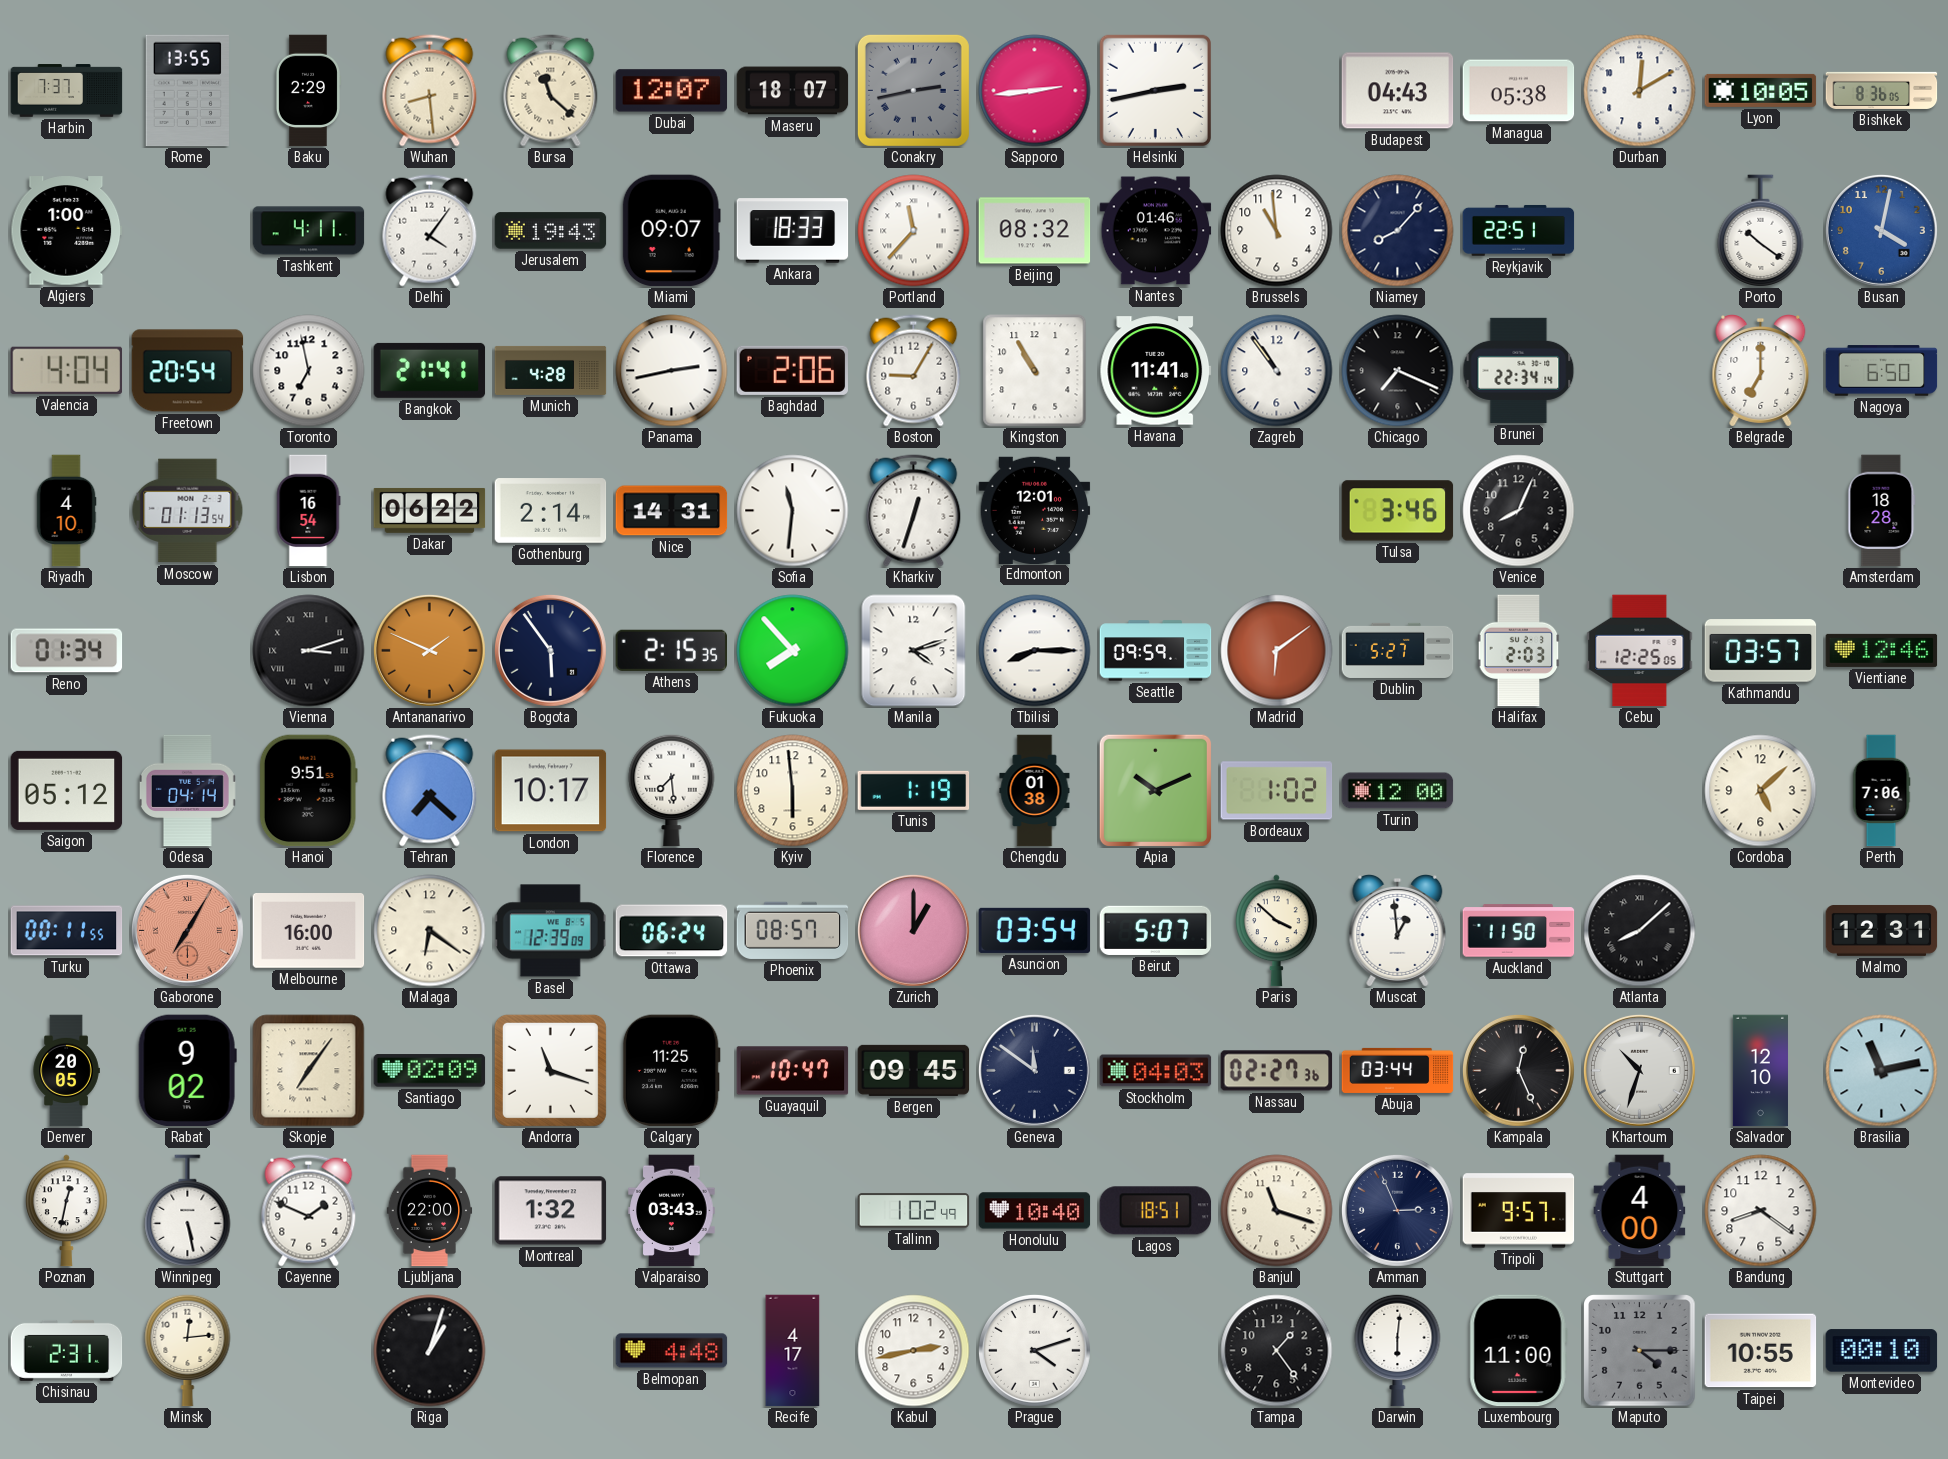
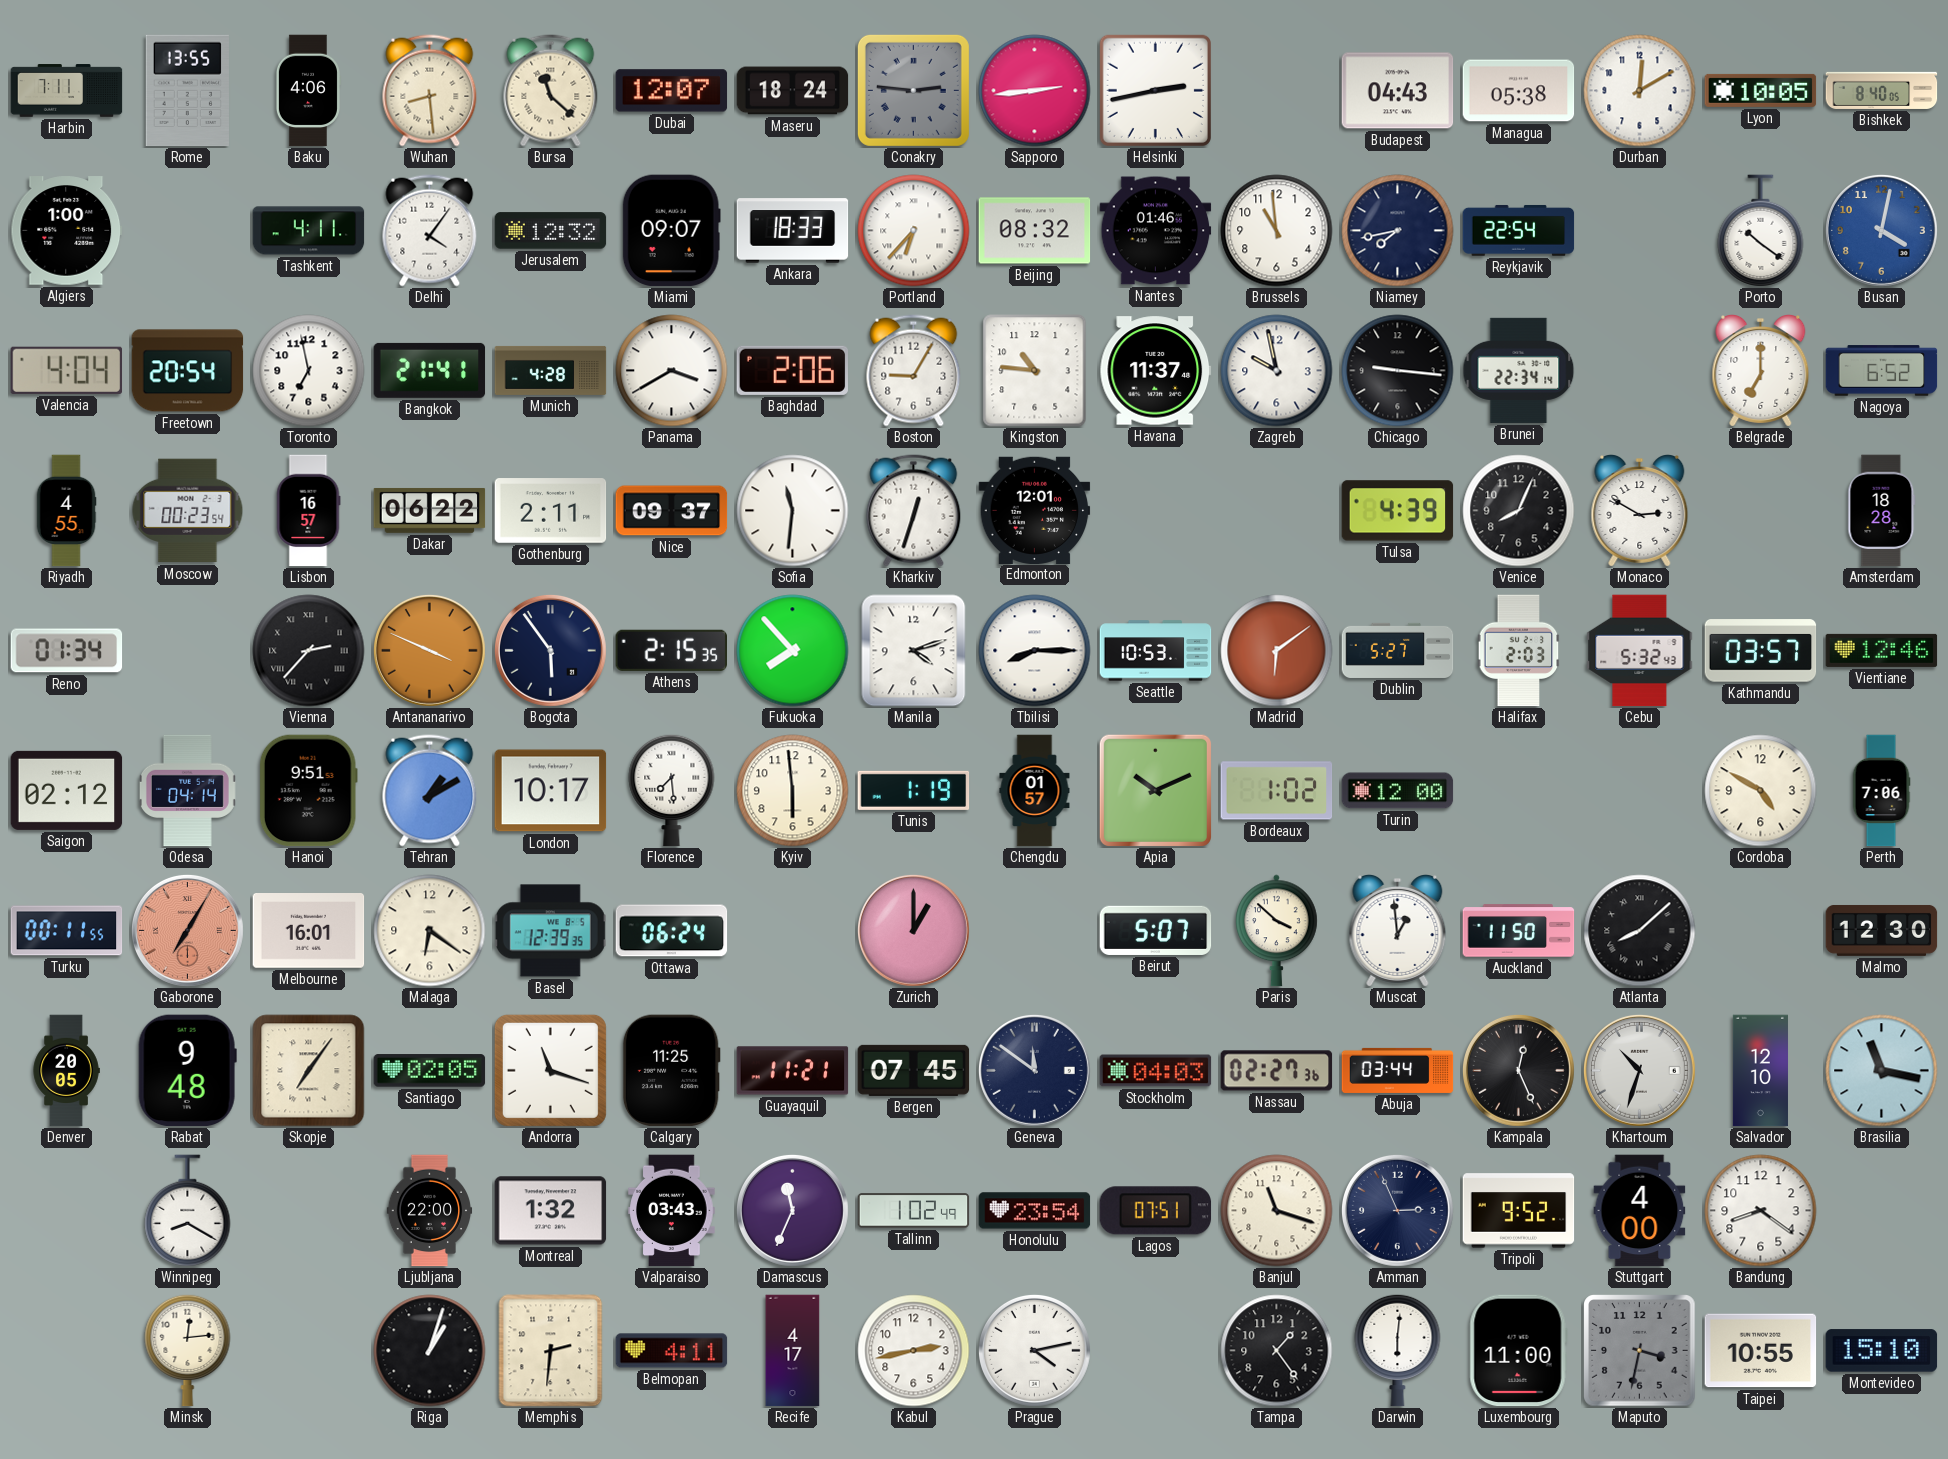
Harbin: 7:37 -> 7:11
Baku: 2:29 -> 4:06
Maseru: 18:07 -> 18:24
Conakry: 2:43 -> 2:46
Bishkek: 8:36 -> 8:40
Jerusalem: 19:43 -> 12:32
Portland: 11:37 -> 6:37
Niamey: 8:07 -> 7:43
Reykjavik: 22:51 -> 22:54
Panama: 2:43 -> 3:40
Kingston: 10:55 -> 10:46
Havana: 11:41 -> 11:37
Zagreb: 10:54 -> 9:58
Chicago: 7:19 -> 9:16
Nagoya: 6:50 -> 6:52
Riyadh: 4:10 -> 4:55
Moscow: 01:13 -> 00:23
Lisbon: 16:54 -> 16:57
Gothenburg: 2:14 -> 2:11
Nice: 14:31 -> 09:37
Tulsa: 3:46 -> 4:39
Monaco: none -> 2:50
Vienna: 3:12 -> 2:37
Antananarivo: 1:49 -> 3:49
Seattle: 09:59 -> 10:53
Cebu: 12:25 -> 5:32
Saigon: 05:12 -> 02:12
Tehran: 7:22 -> 1:10
Chengdu: 01:38 -> 01:57
Cordoba: 5:08 -> 4:50
Melbourne: 16:00 -> 16:01
Basel: 12:39:09 -> 12:39:35
Phoenix: 08:57 -> none
Asuncion: 03:54 -> none
Malmo: 12:31 -> 12:30
Rabat: 9:02 -> 9:48
Santiago: 02:09 -> 02:05
Guayaquil: 10:47 -> 11:21
Bergen: 09:45 -> 07:45
Brasilia: 11:13 -> 11:17
Poznan: 12:32 -> none
Winnipeg: 5:28 -> 8:20
Cayenne: 1:49 -> none
Damascus: none -> 11:34
Honolulu: 10:40 -> 23:54
Lagos: 18:51 -> 07:51
Tripoli: 9:57 -> 9:52
Chisinau: 2:31 -> none
Memphis: none -> 2:31
Belmopan: 4:48 -> 4:11
Prague: 4:12 -> 4:13
Maputo: 4:15 -> 3:32
Montevideo: 00:10 -> 15:10
